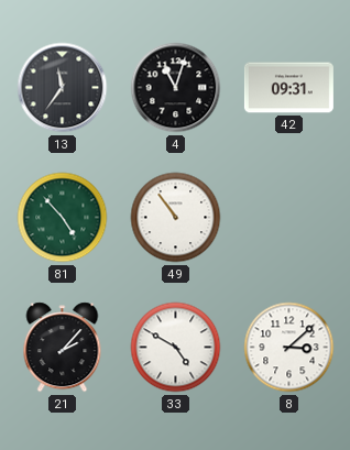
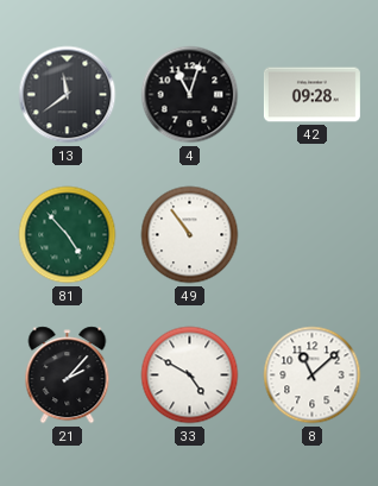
13: 11:36 -> 11:39
42: 09:31 -> 09:28
8: 3:08 -> 11:08
